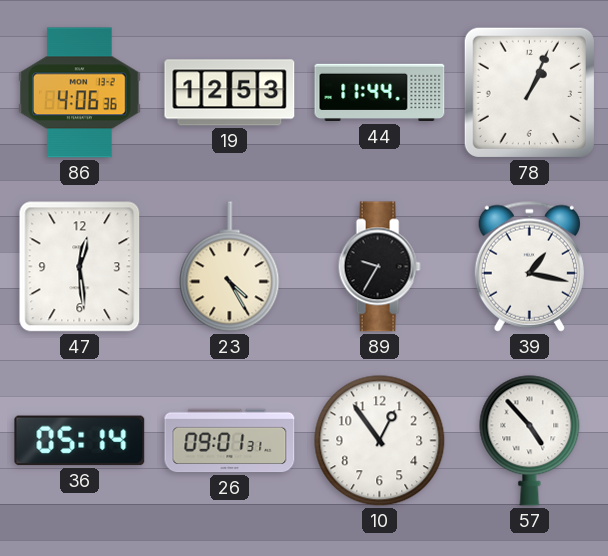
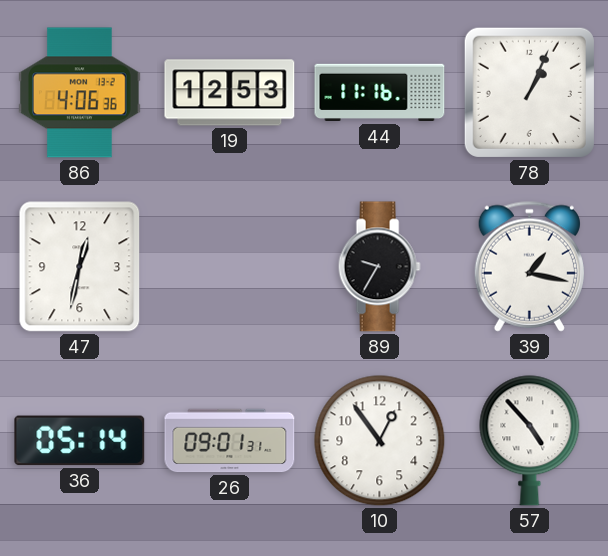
44: 11:44 -> 11:16
47: 12:29 -> 12:32
23: 4:25 -> none
